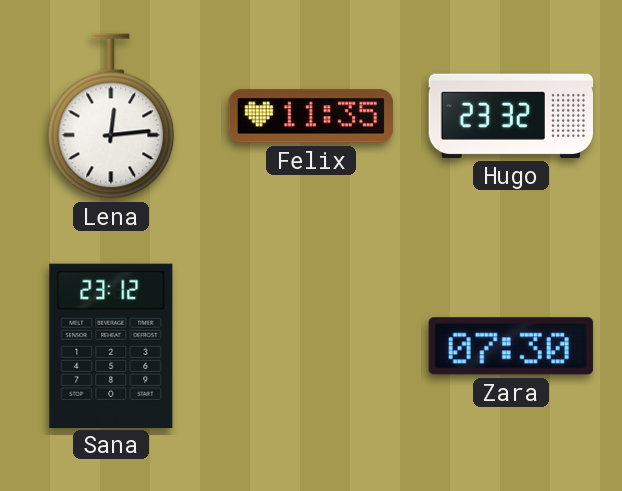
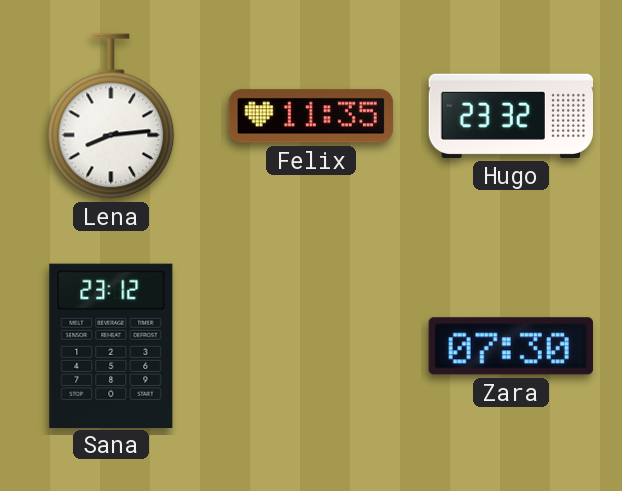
Lena: 12:14 -> 8:14
